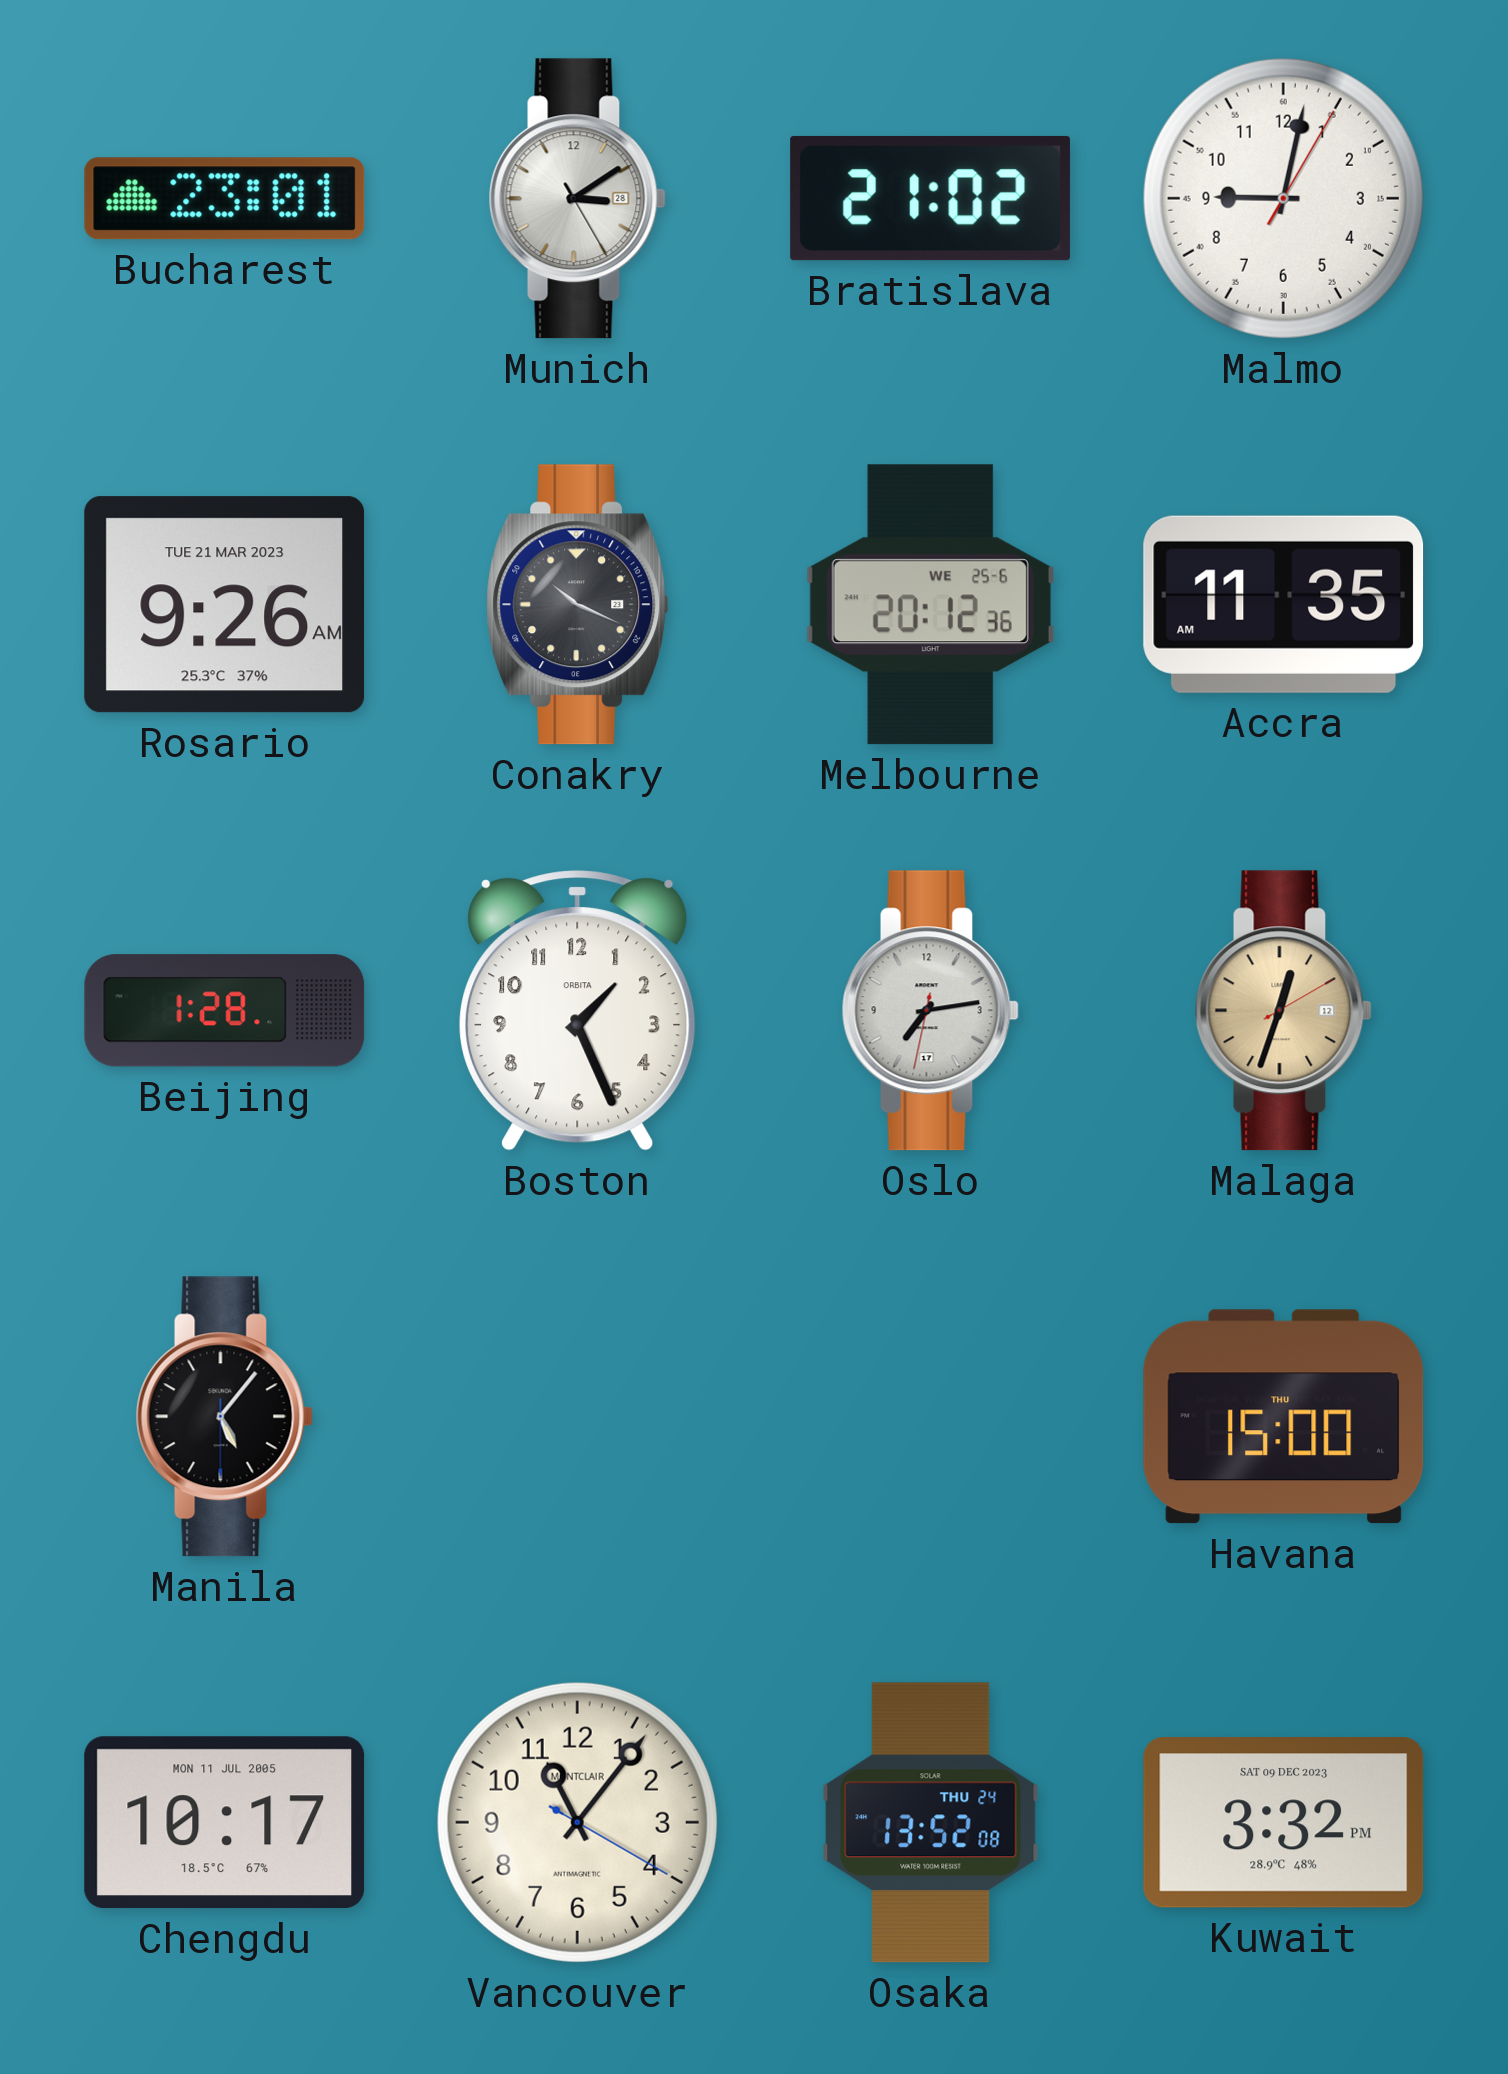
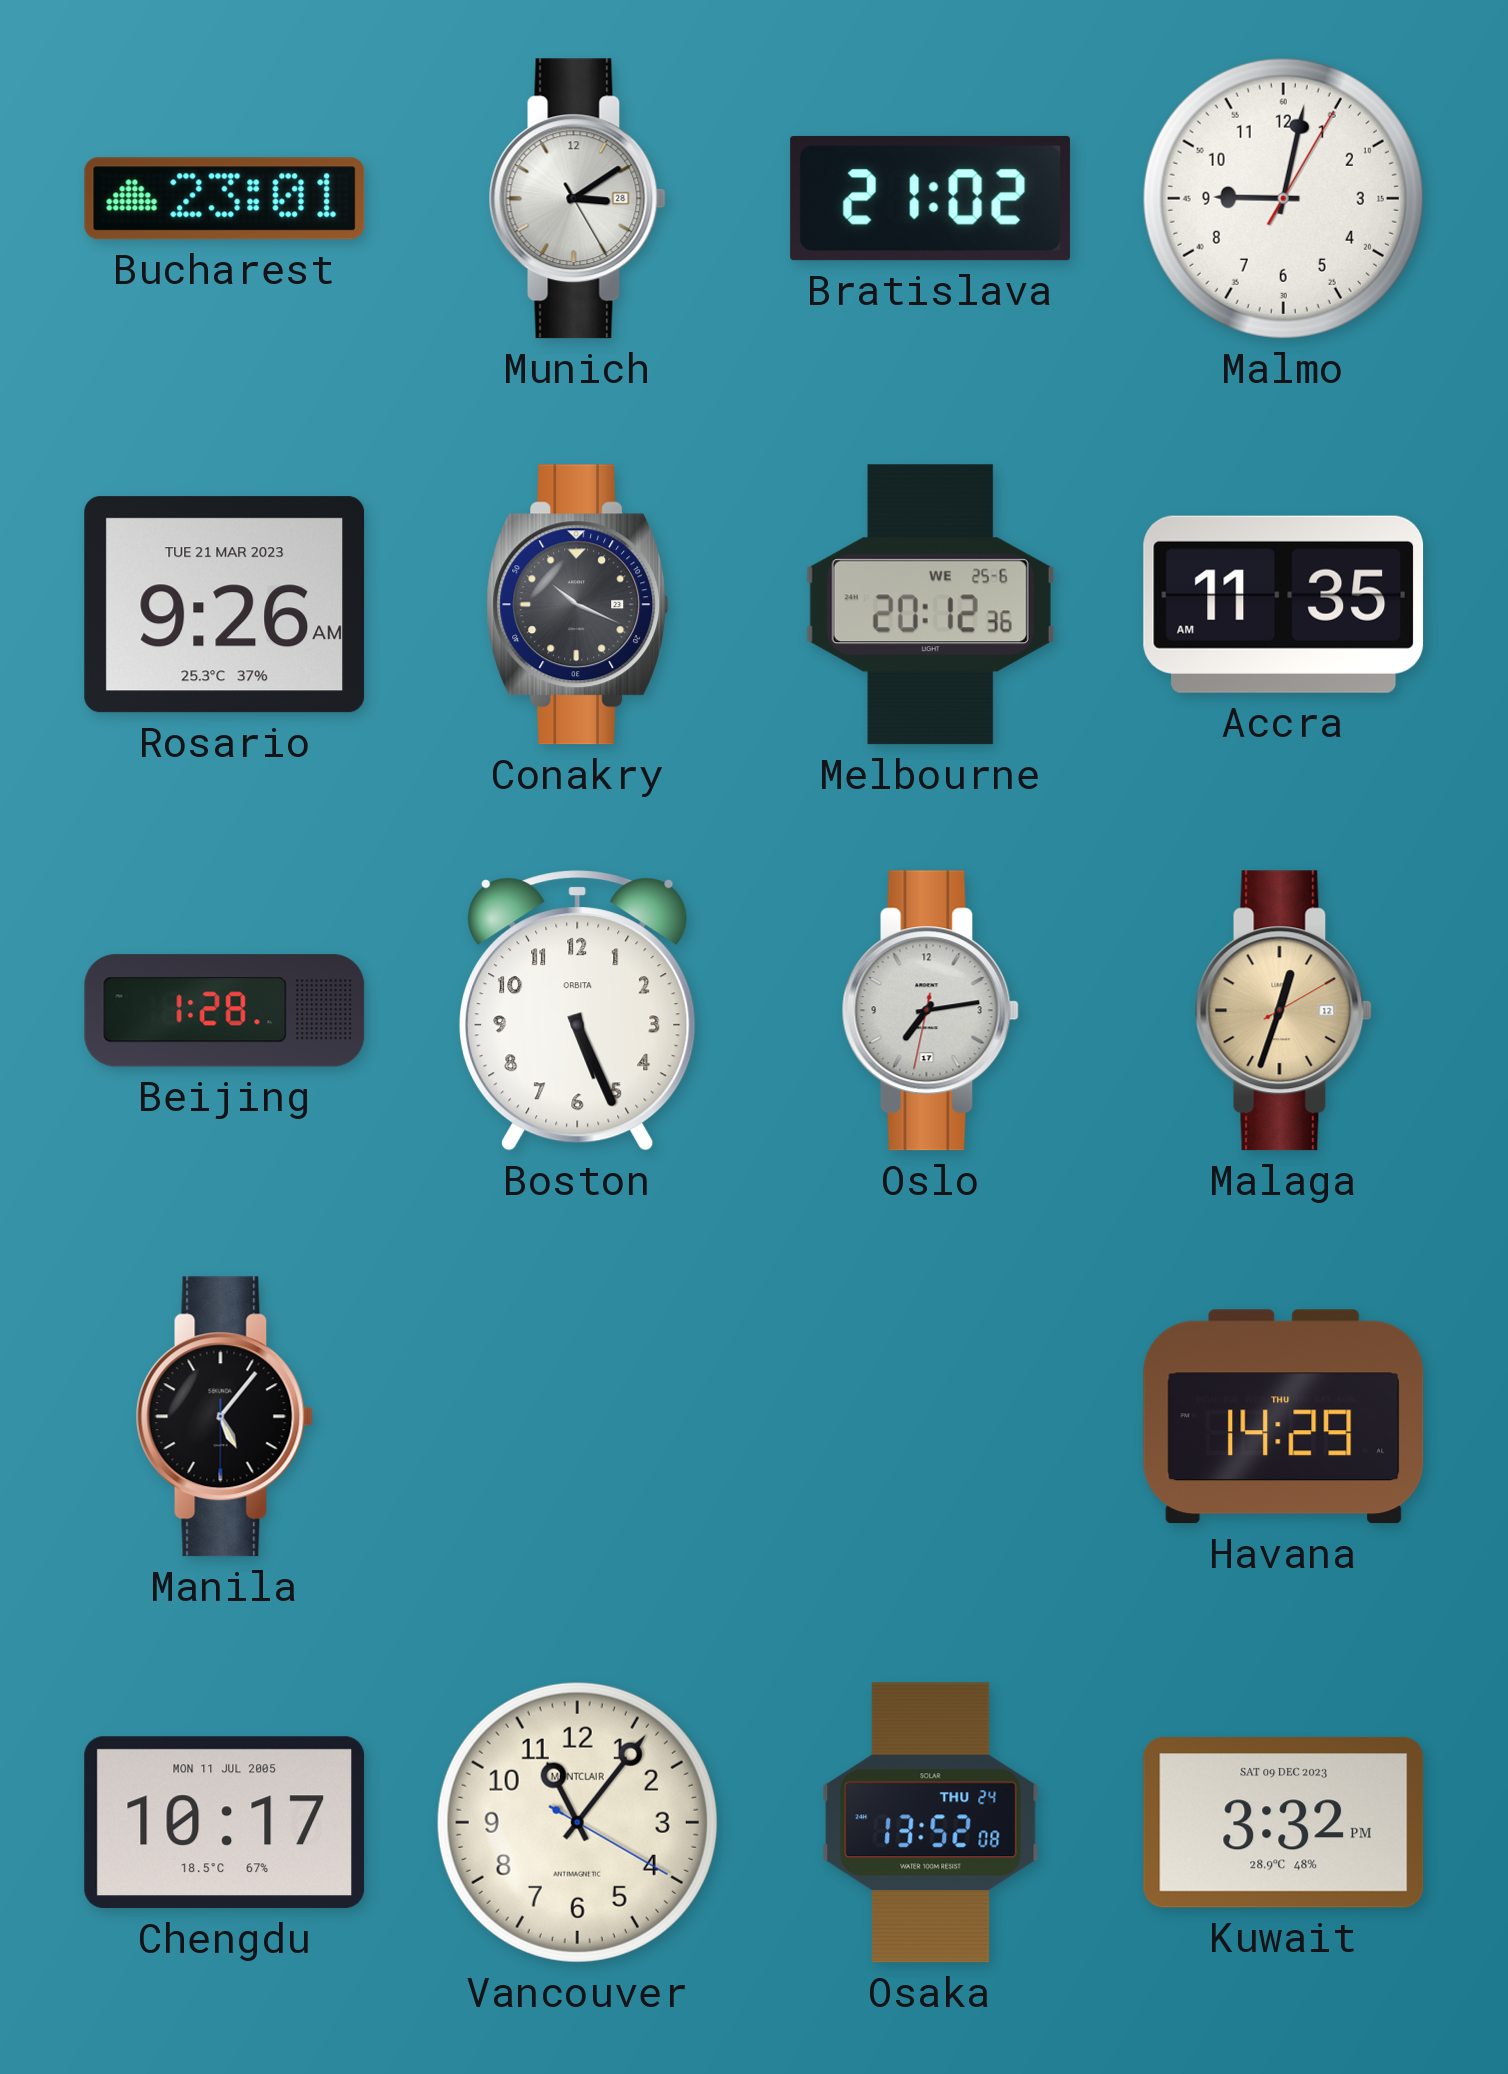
Boston: 1:26 -> 5:26
Havana: 15:00 -> 14:29
